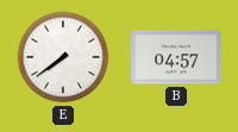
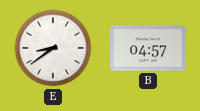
E: 7:39 -> 8:39
